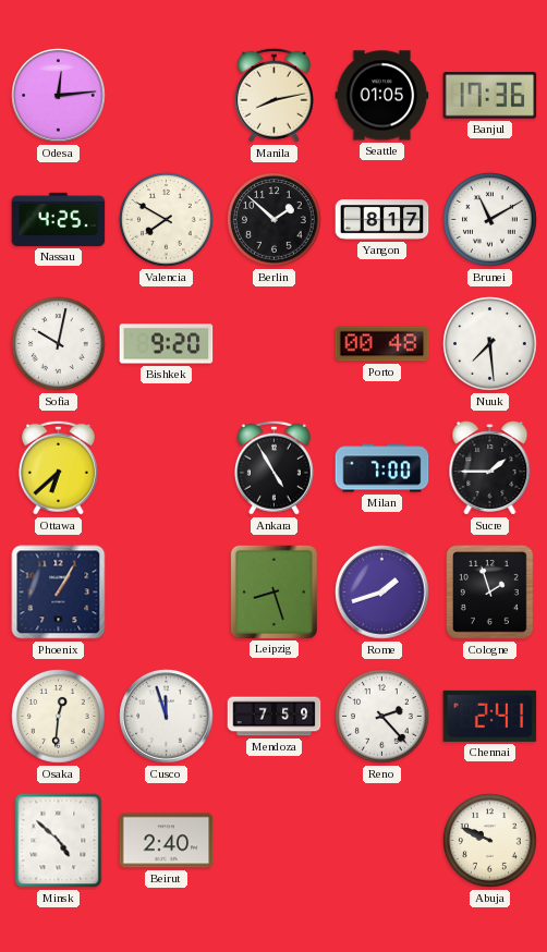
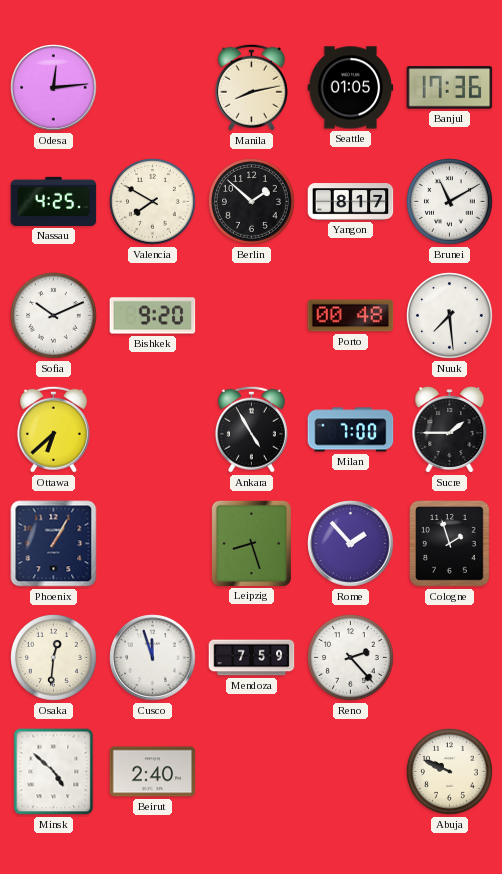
Sofia: 10:02 -> 10:11
Rome: 1:42 -> 1:53
Chennai: 2:41 -> none
